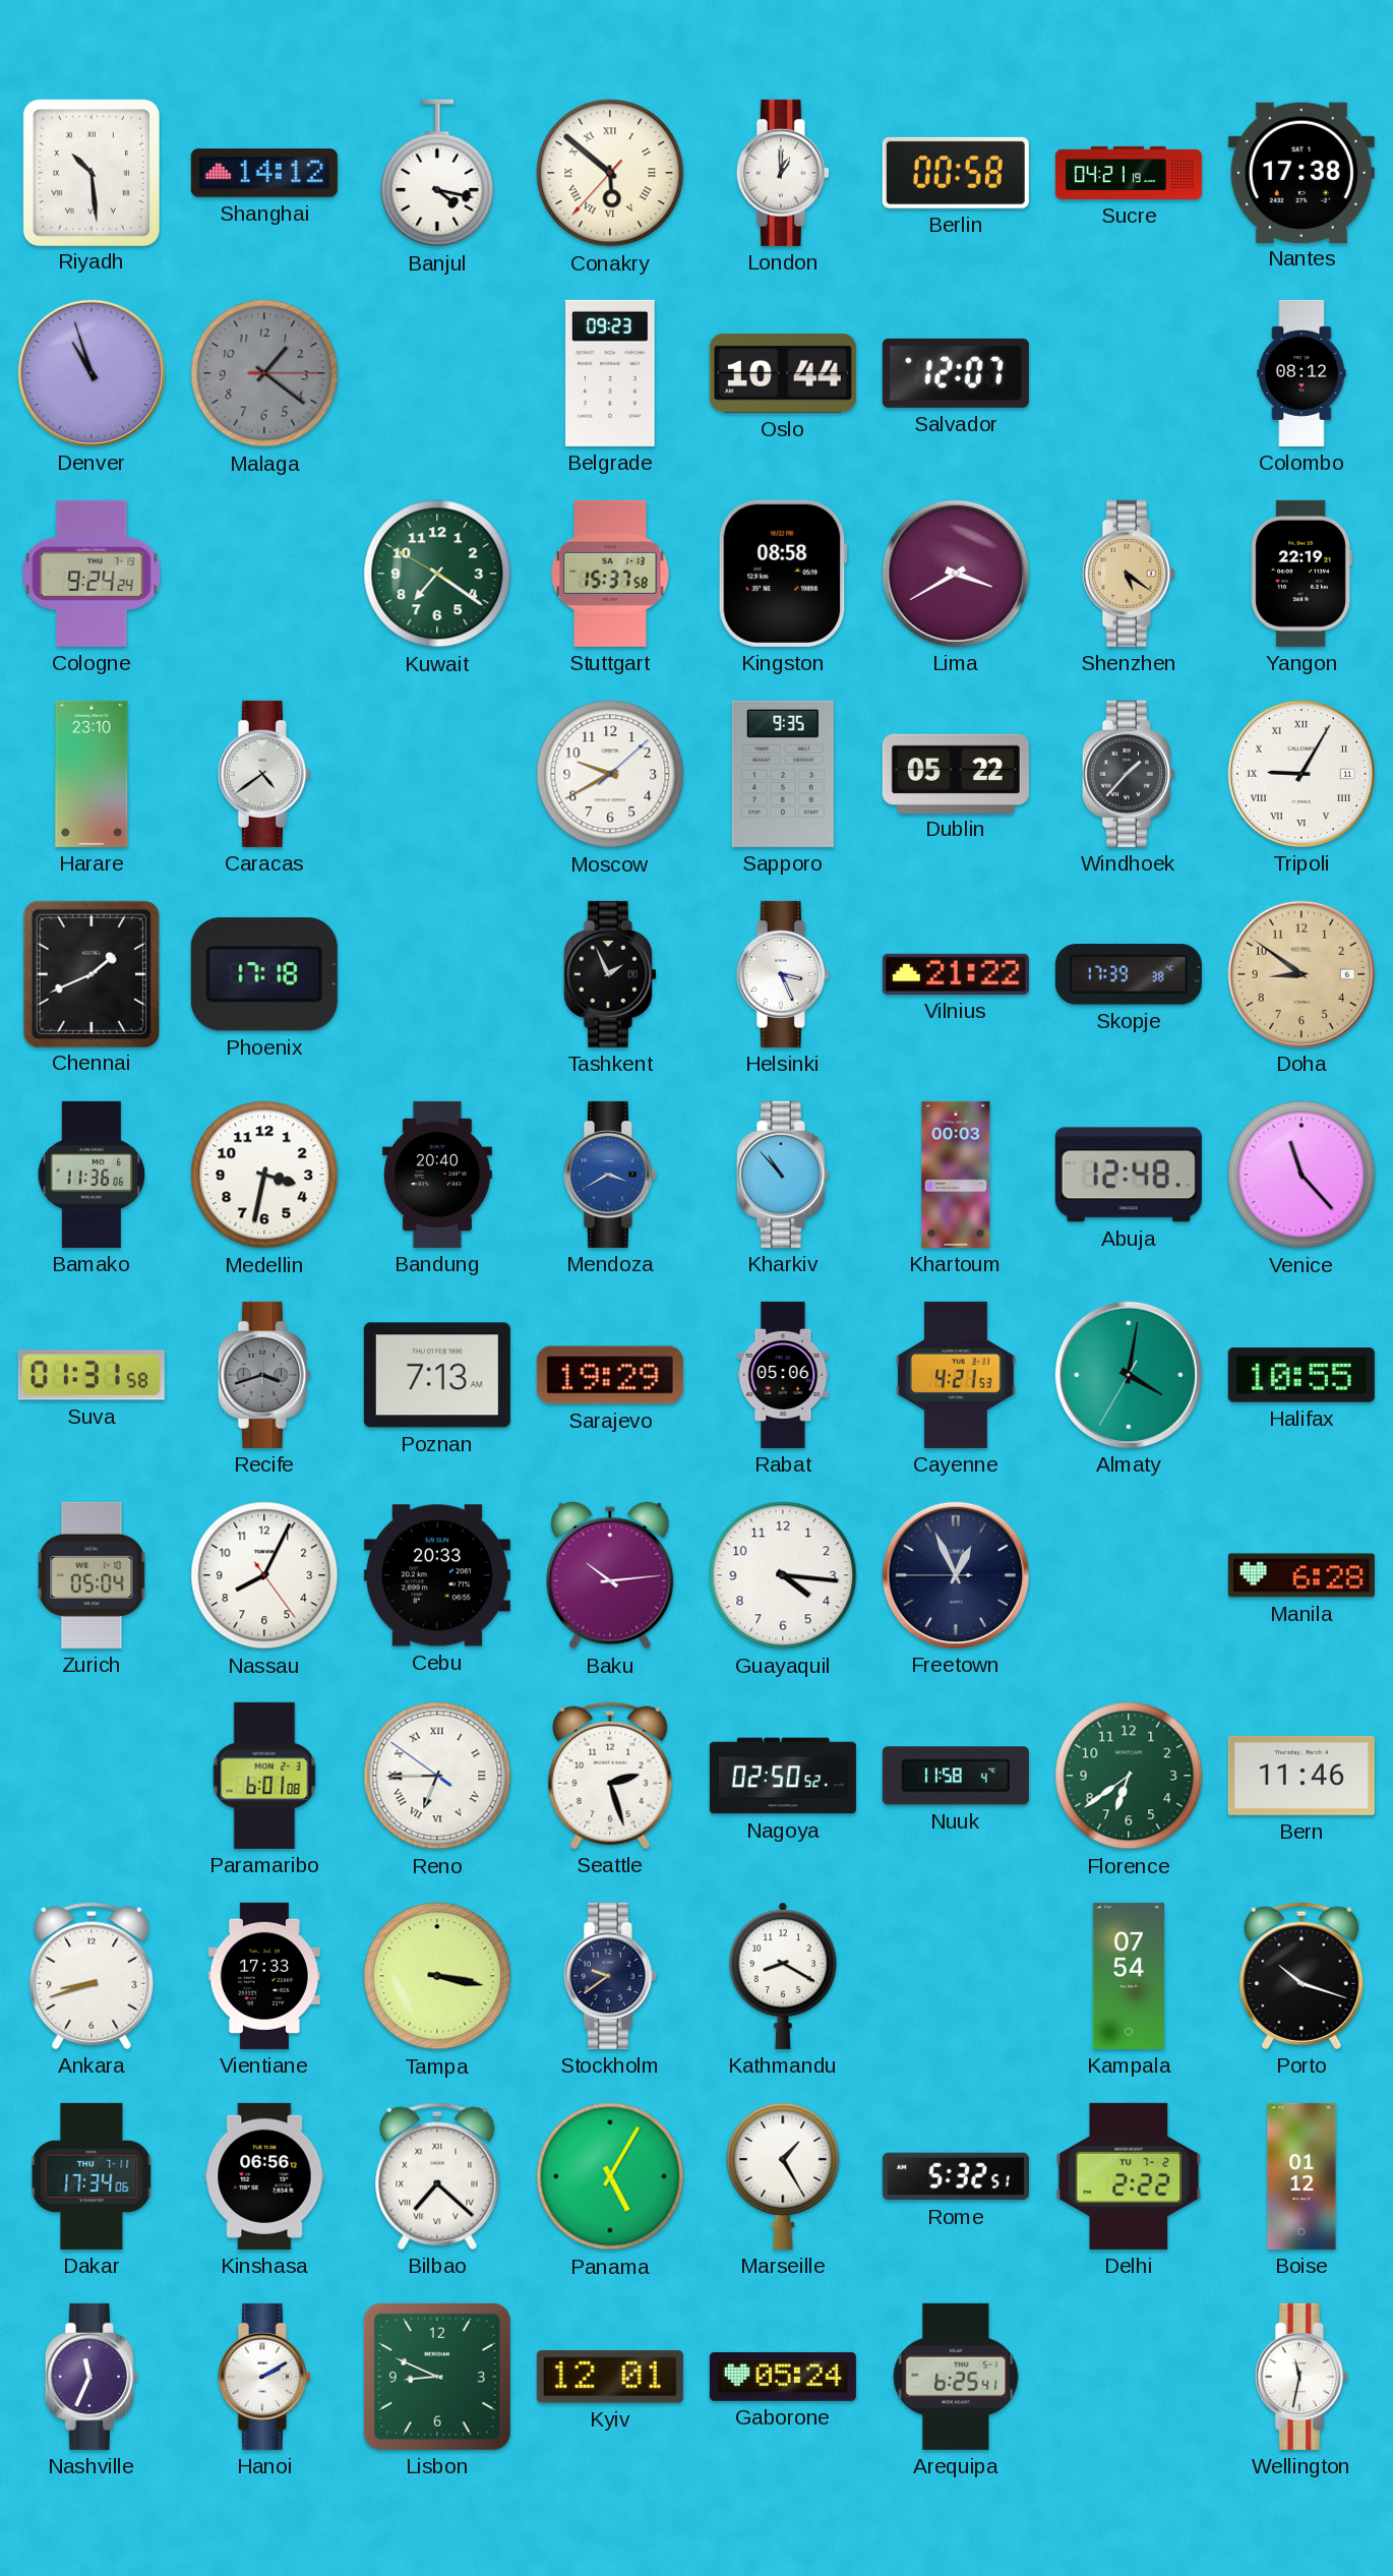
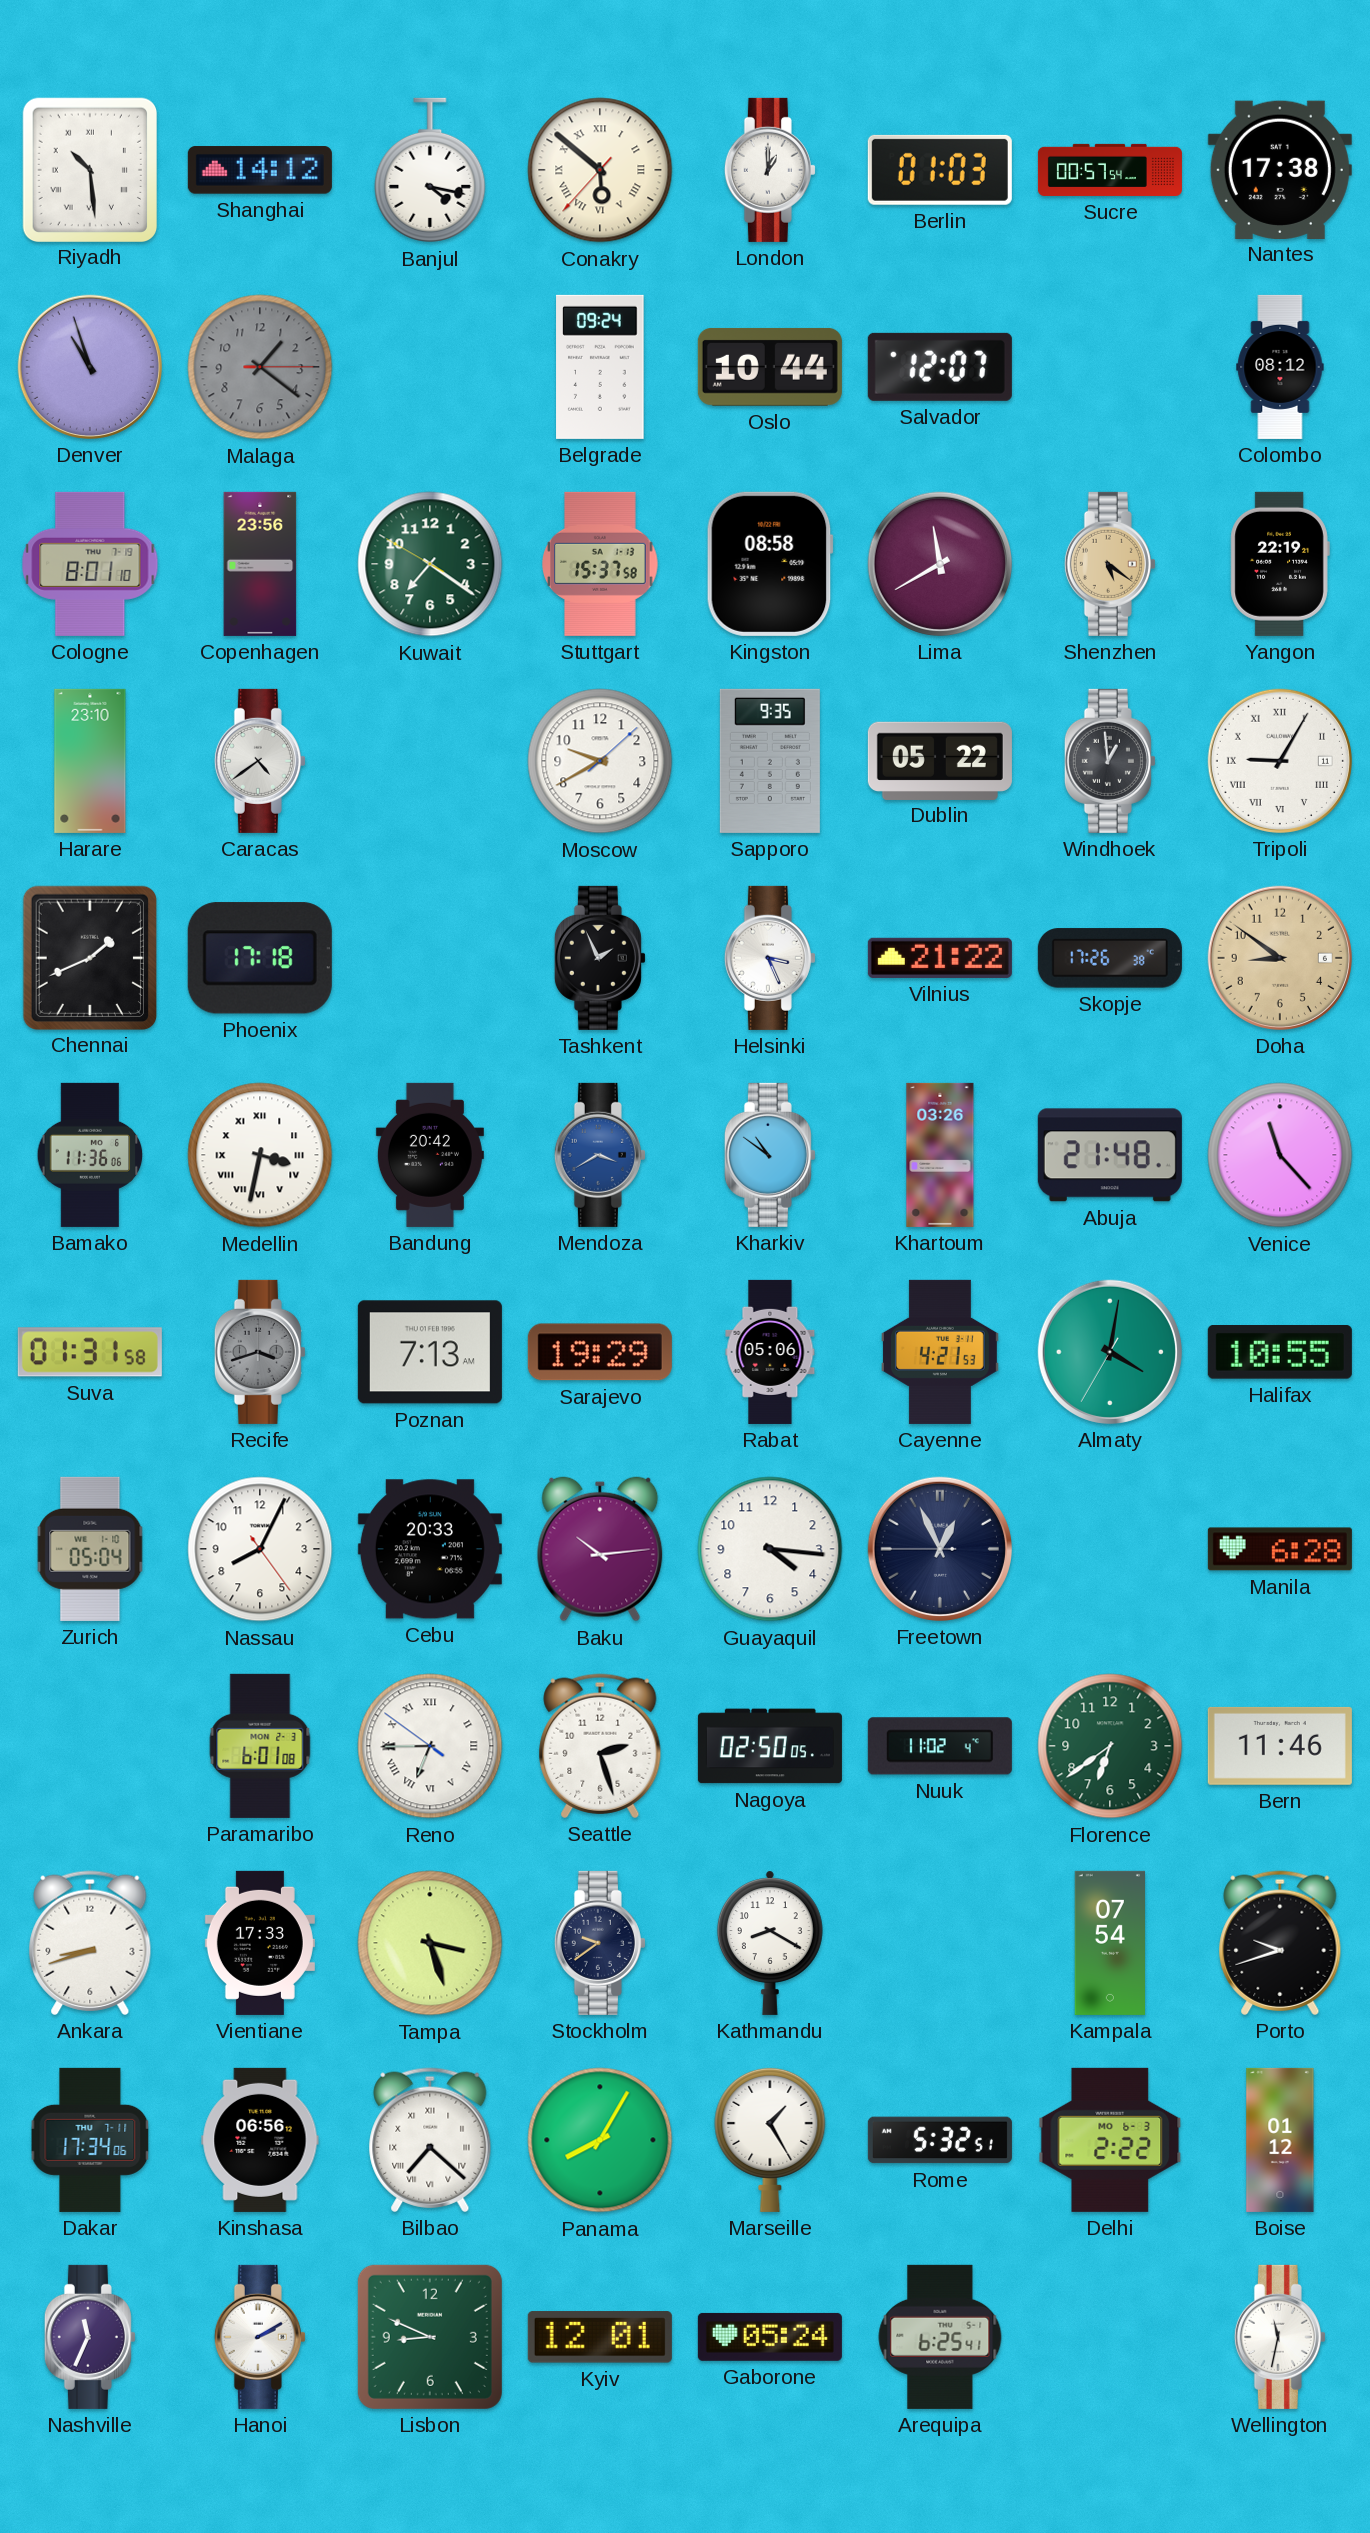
Berlin: 00:58 -> 01:03
Sucre: 04:21 -> 00:57
Belgrade: 09:23 -> 09:24
Cologne: 9:24 -> 8:01
Copenhagen: none -> 23:56
Lima: 3:40 -> 11:40
Windhoek: 1:37 -> 12:59
Skopje: 17:39 -> 17:26
Medellin numerals: Arabic -> Roman
Bandung: 20:40 -> 20:42
Kharkiv: 10:53 -> 10:51
Khartoum: 00:03 -> 03:26
Abuja: 12:48 -> 21:48
Nagoya: 02:50:52 -> 02:50:05
Nuuk: 11:58 -> 11:02
Tampa: 3:17 -> 3:27
Porto: 10:18 -> 9:42
Panama: 5:05 -> 8:05
Delhi date: TU 7-2 -> MO 6-3
